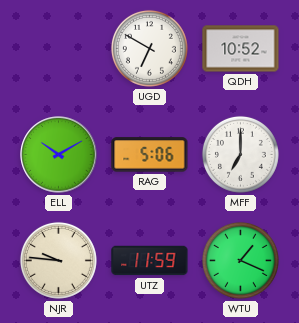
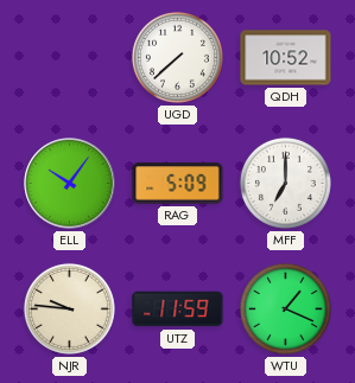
UGD: 6:50 -> 7:38
ELL: 10:10 -> 10:06
RAG: 5:06 -> 5:09
